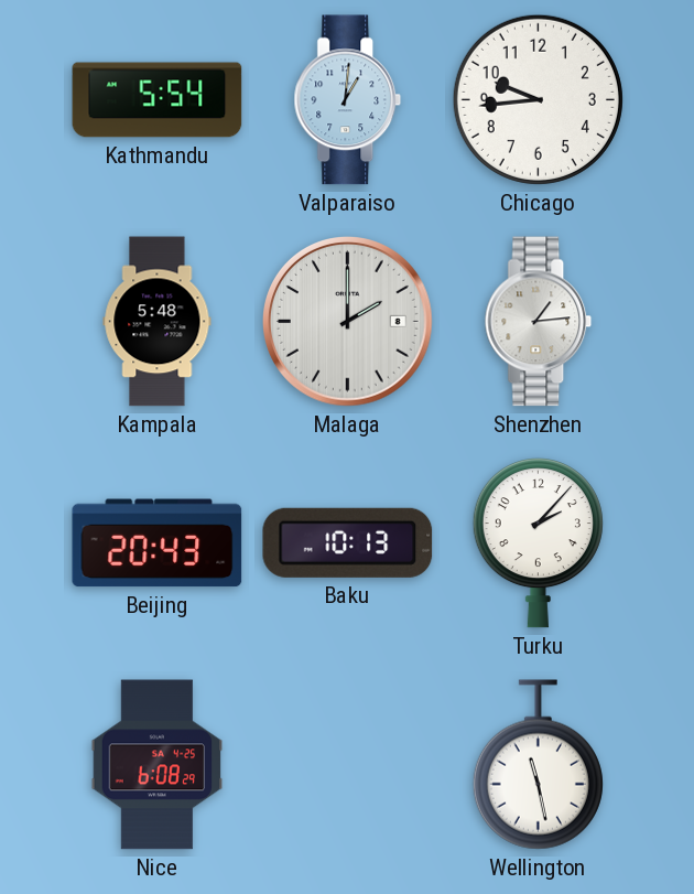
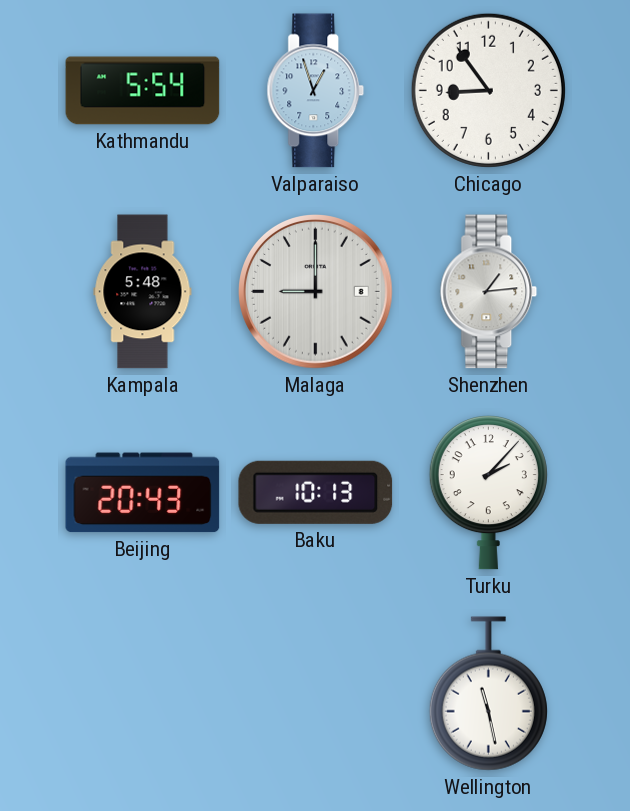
Valparaiso: 1:01 -> 12:57
Chicago: 9:44 -> 8:54
Malaga: 2:00 -> 9:00
Nice: 6:08 -> none
